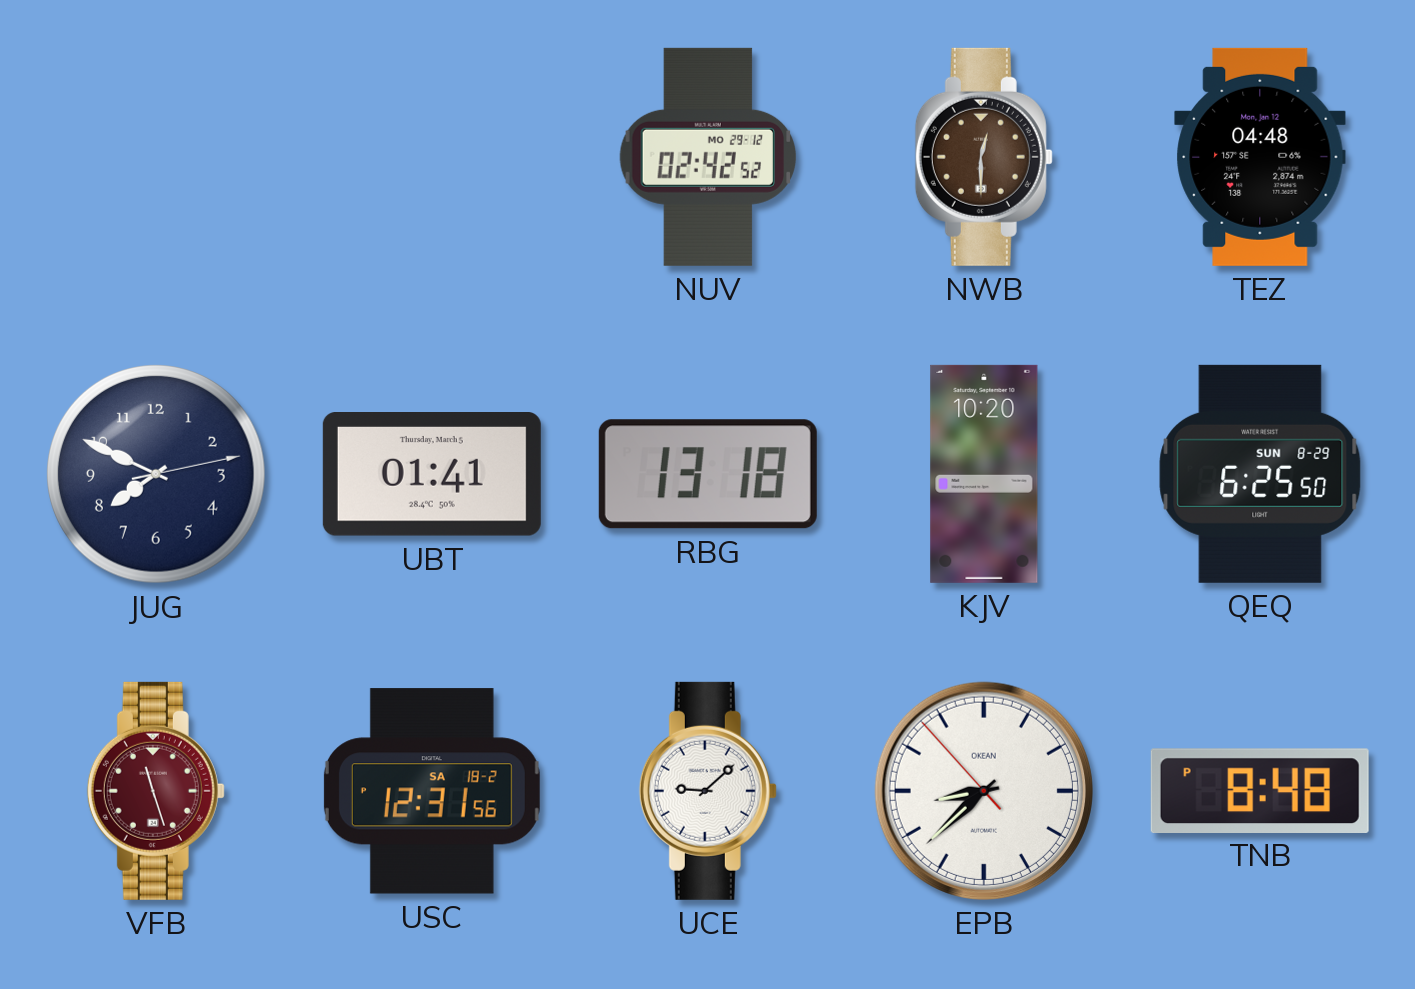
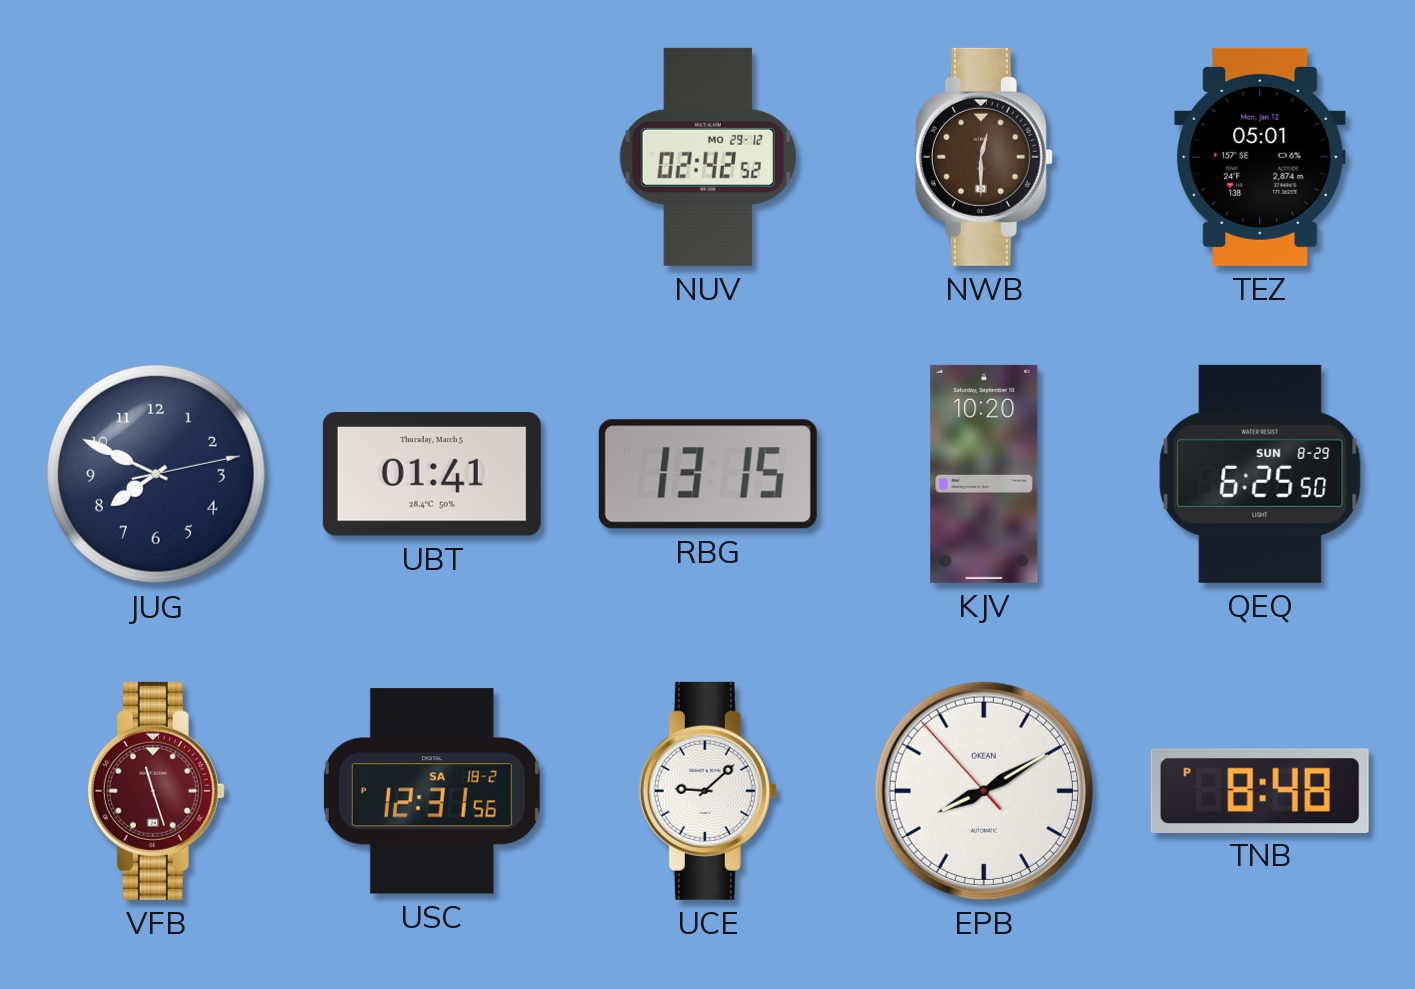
TEZ: 04:48 -> 05:01
RBG: 13:18 -> 13:15
EPB: 8:37 -> 8:09
